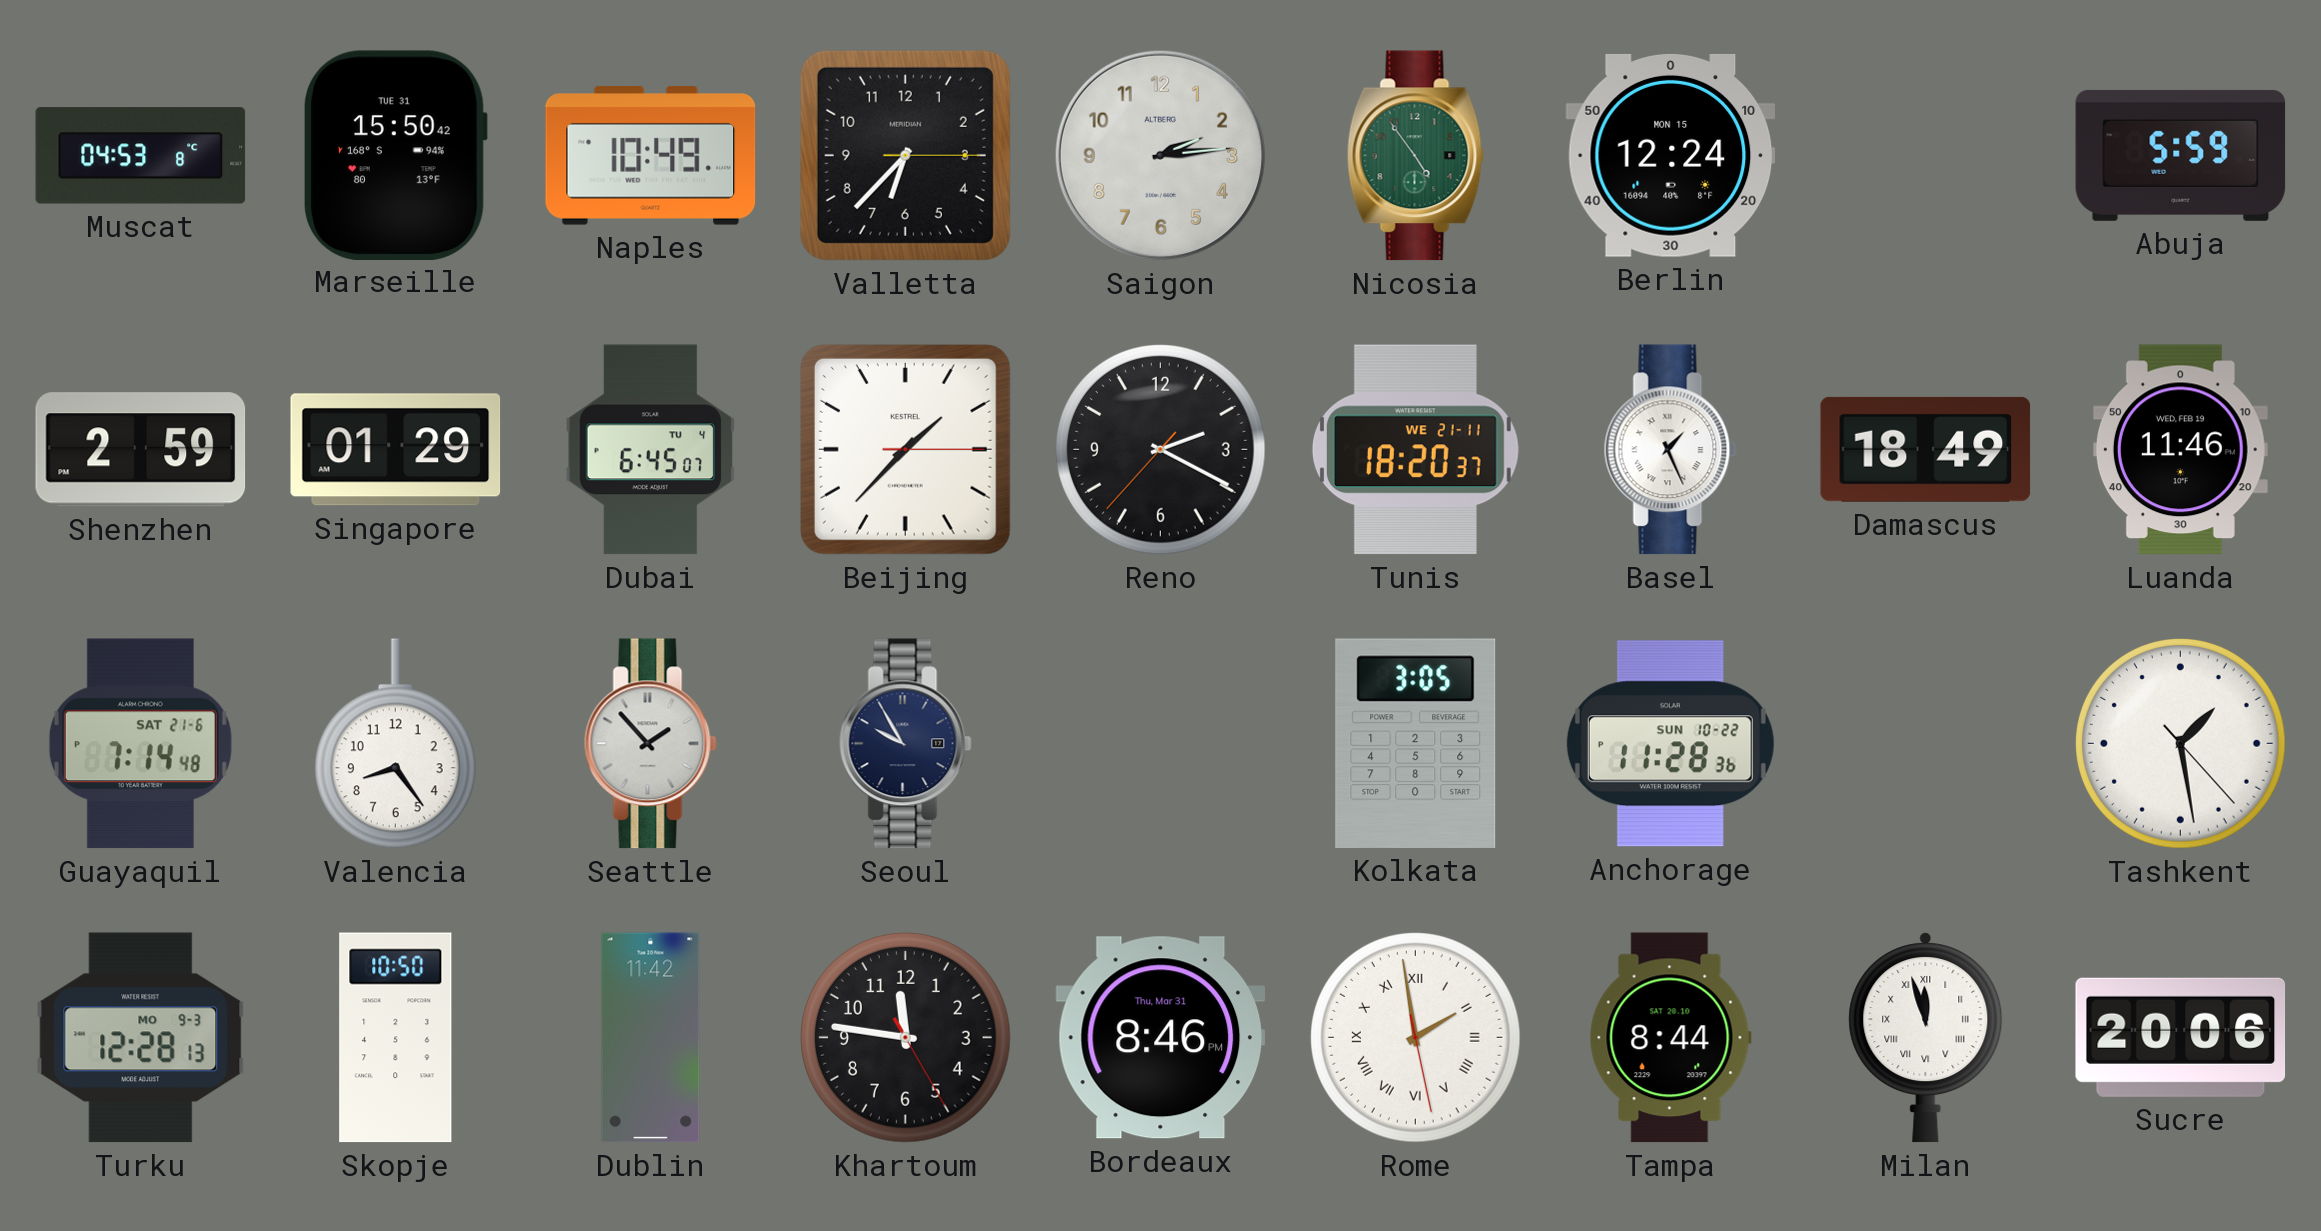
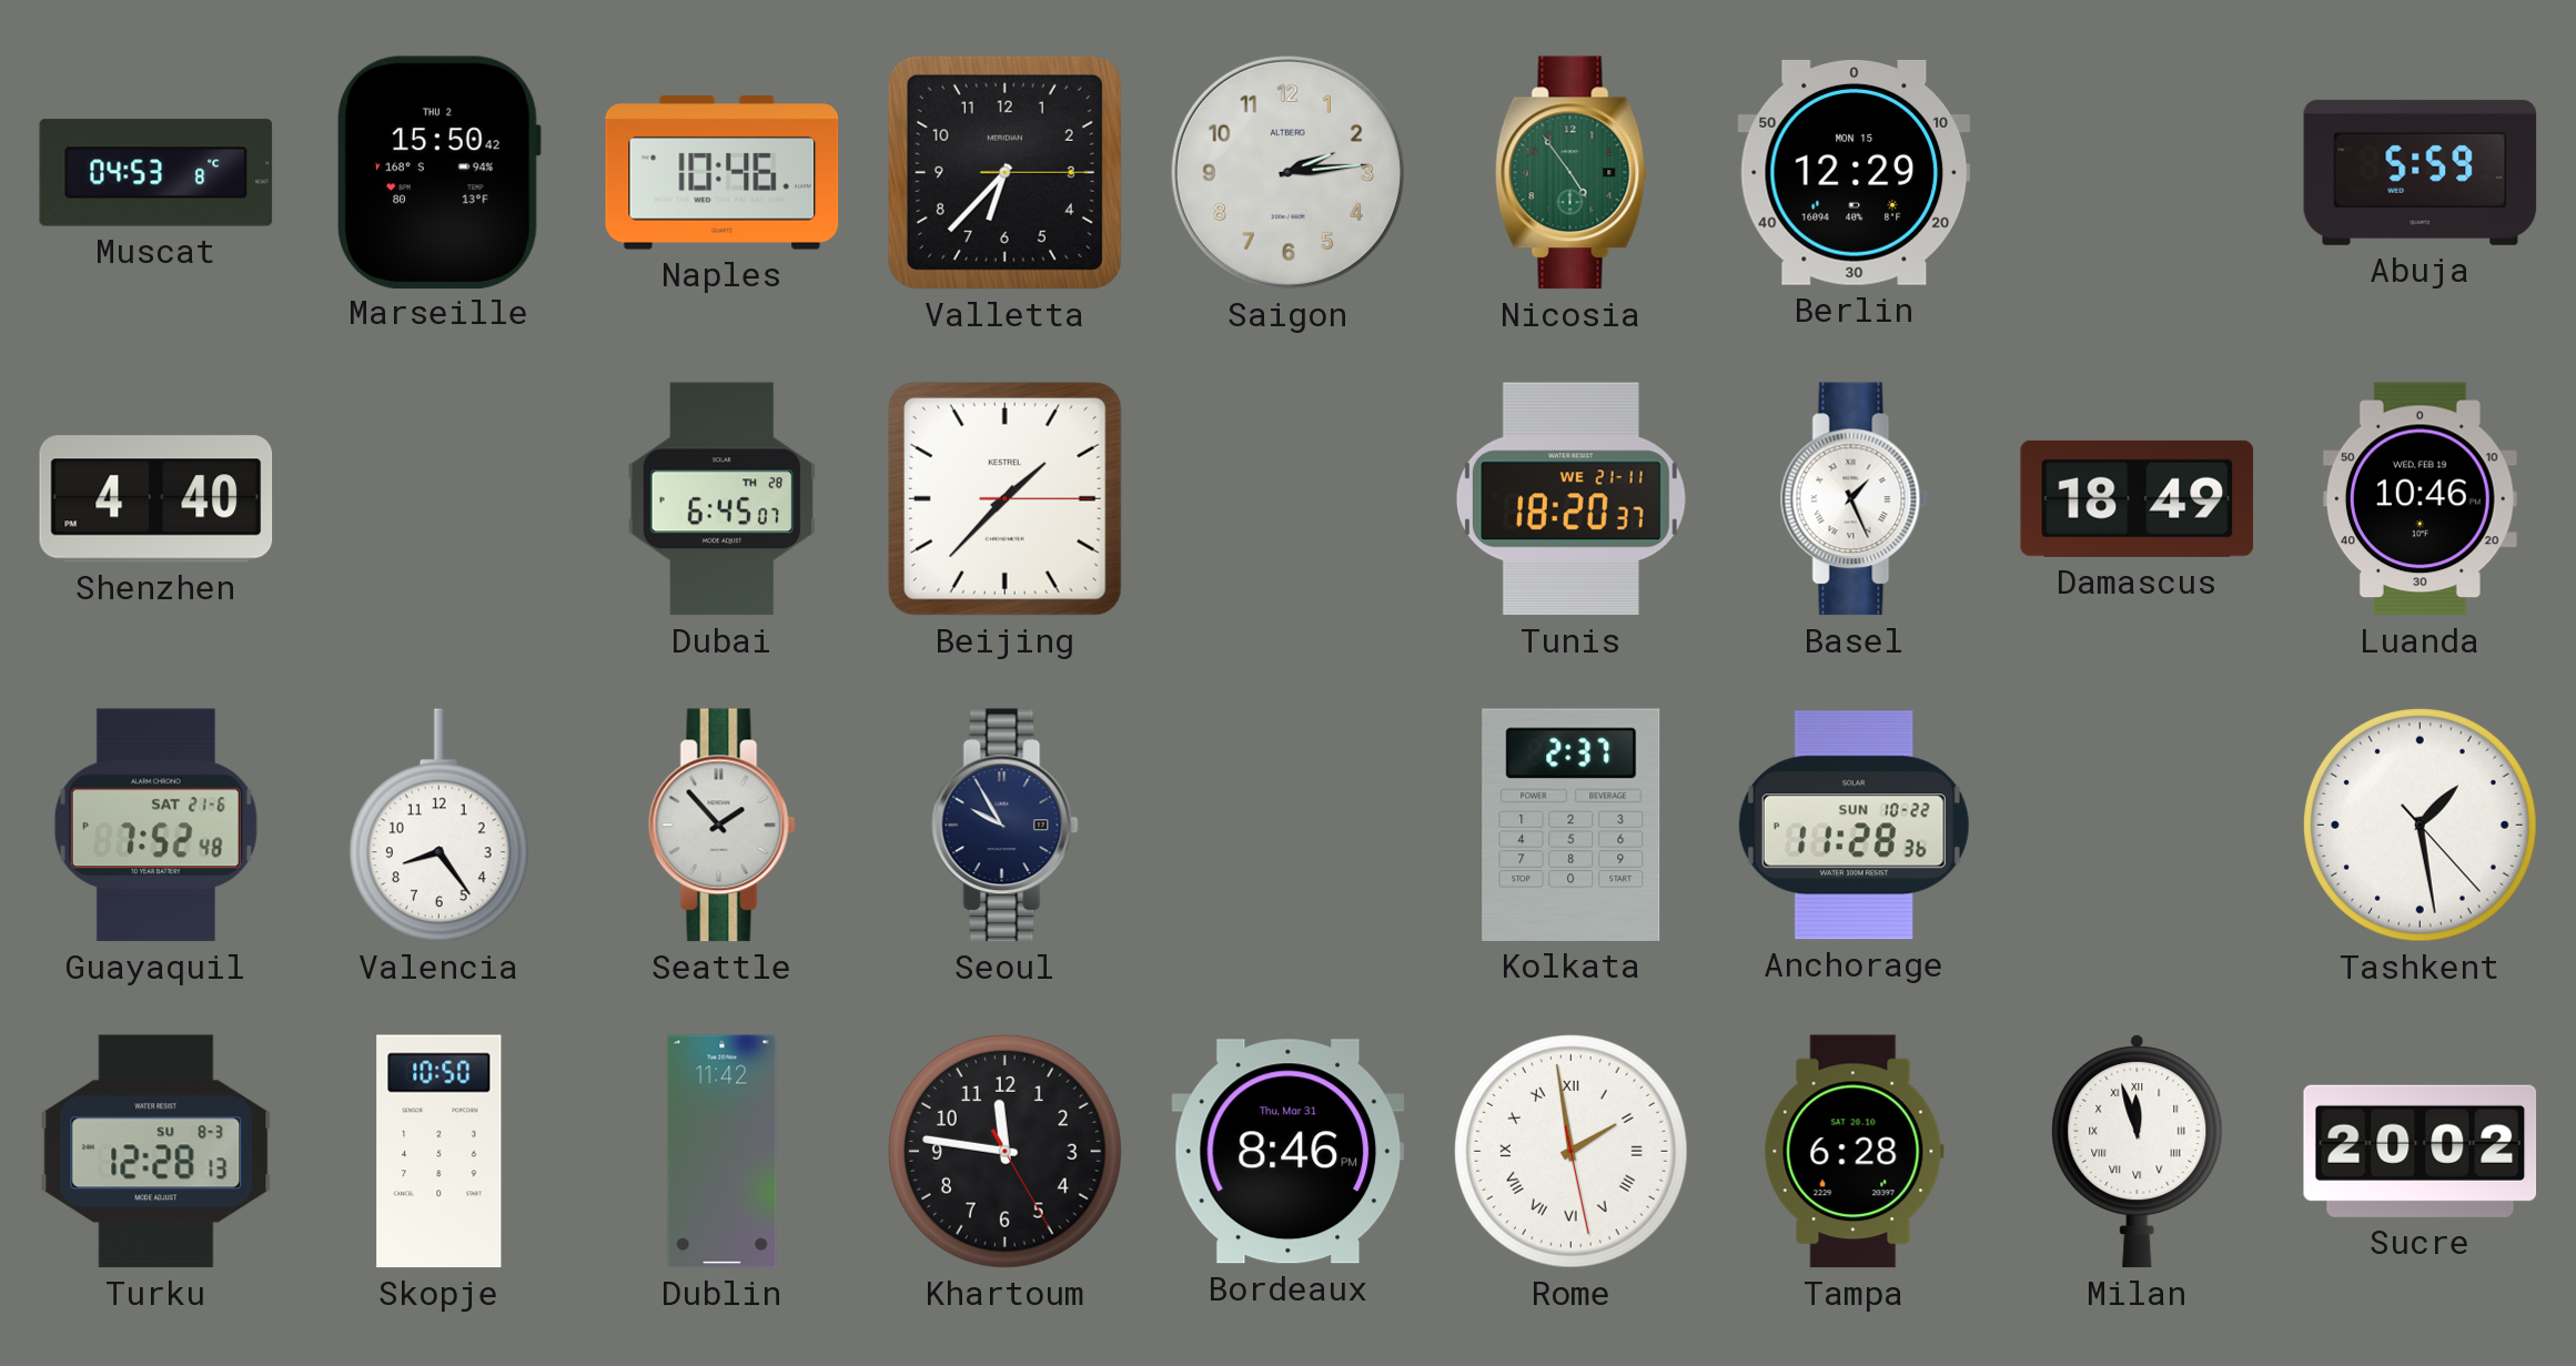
Marseille date: TUE 31 -> THU 2
Naples: 10:49 -> 10:46
Berlin: 12:24 -> 12:29
Shenzhen: 2:59 -> 4:40
Singapore: 01:29 -> none
Dubai date: TU 4 -> TH 28
Reno: 2:19 -> none
Luanda: 11:46 -> 10:46
Guayaquil: 7:14 -> 7:52
Kolkata: 3:05 -> 2:37
Turku date: MO 9-3 -> SU 8-3
Tampa: 8:44 -> 6:28
Sucre: 20:06 -> 20:02
